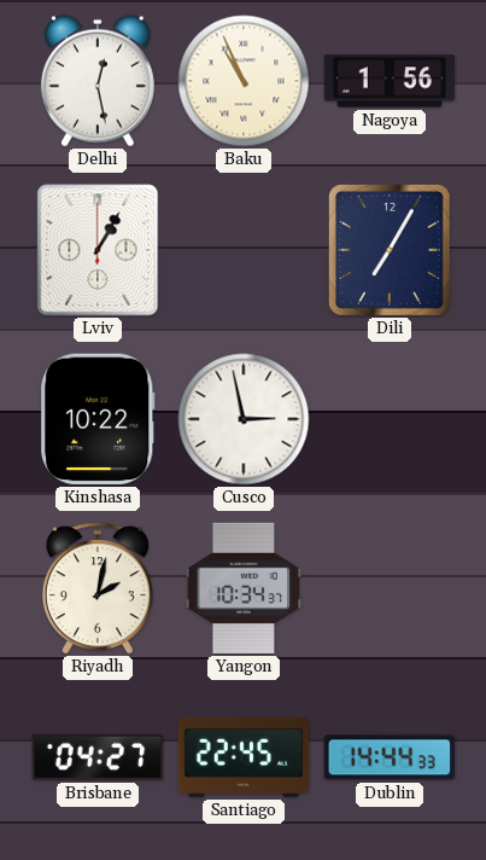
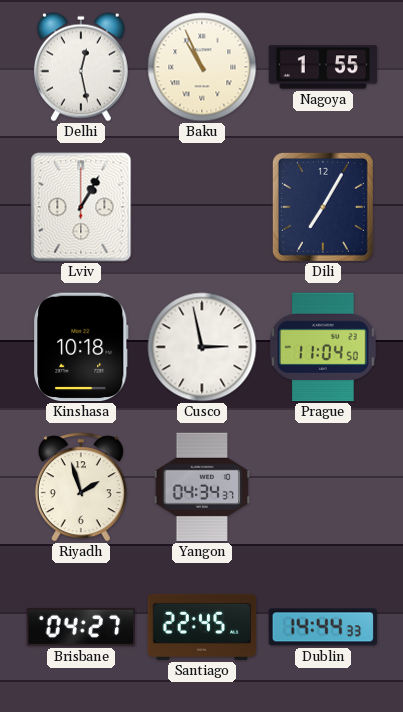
Nagoya: 1:56 -> 1:55
Kinshasa: 10:22 -> 10:18
Prague: none -> 11:04
Riyadh: 2:02 -> 1:57
Yangon: 10:34 -> 04:34
